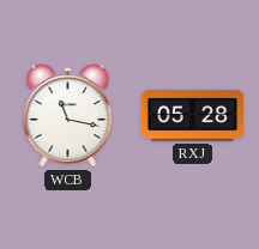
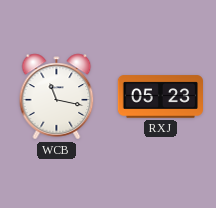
RXJ: 05:28 -> 05:23
